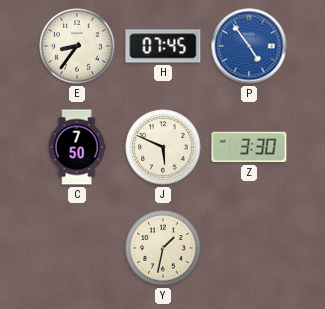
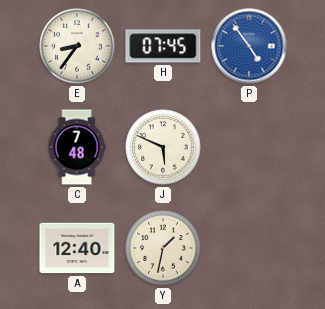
C: 7:50 -> 7:48
Z: 3:30 -> none
A: none -> 12:40
